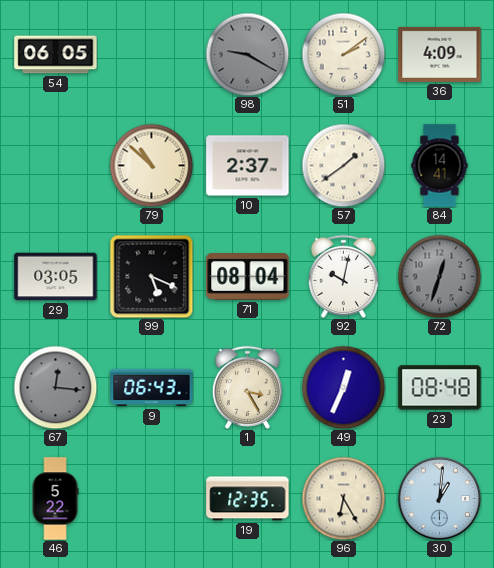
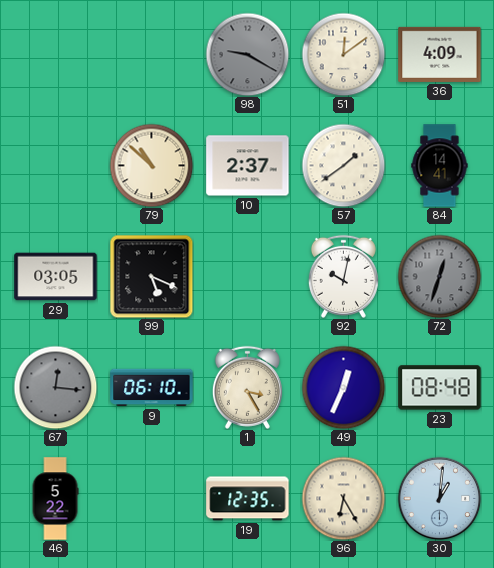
54: 06:05 -> none
51: 2:09 -> 12:09
71: 08:04 -> none
9: 06:43 -> 06:10
